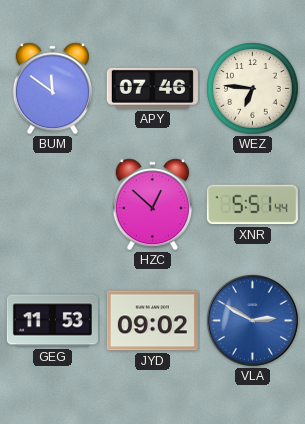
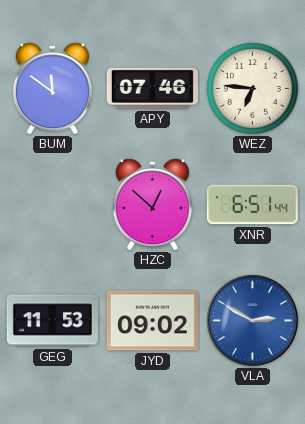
XNR: 5:51 -> 6:51
